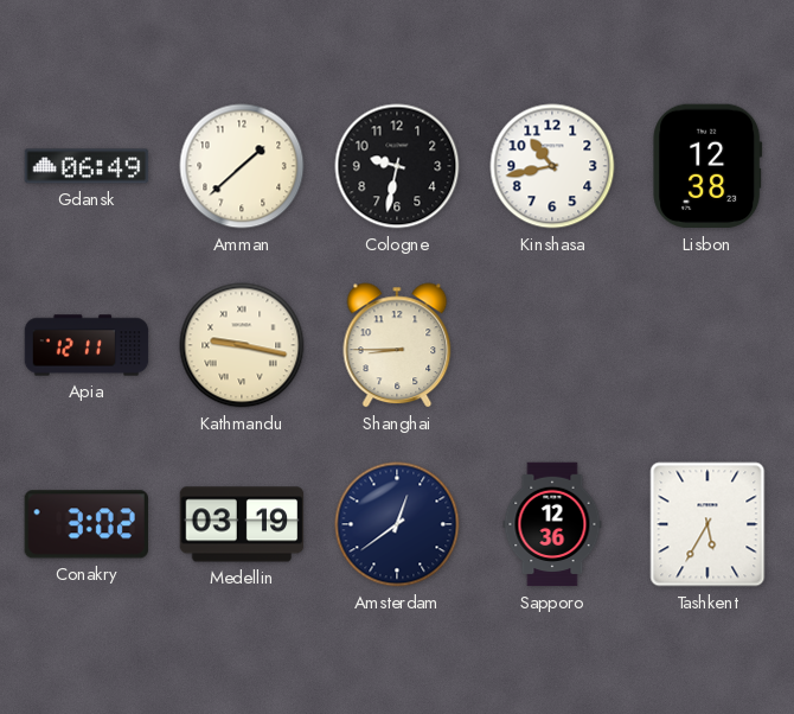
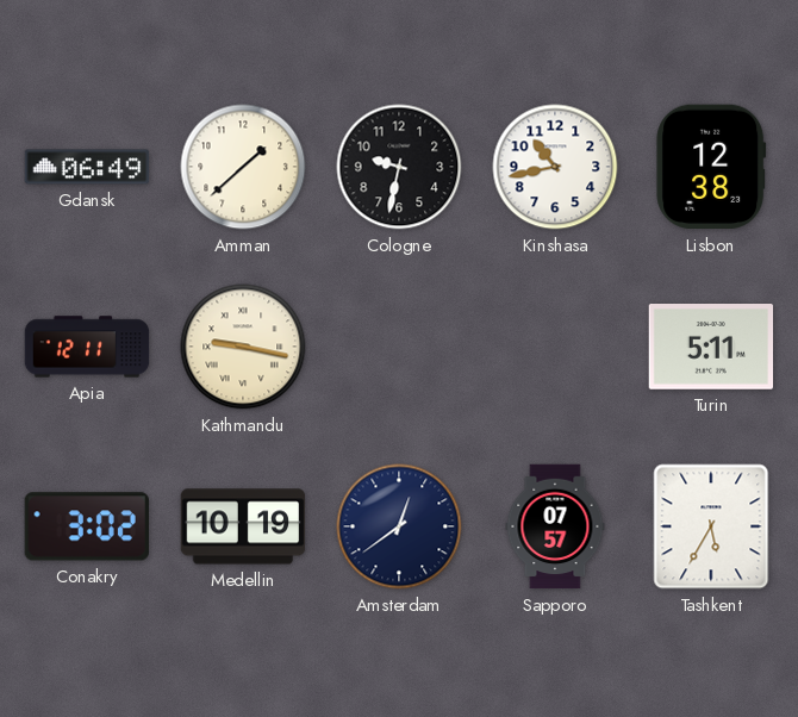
Shanghai: 8:45 -> none
Turin: none -> 5:11
Medellin: 03:19 -> 10:19
Sapporo: 12:36 -> 07:57
